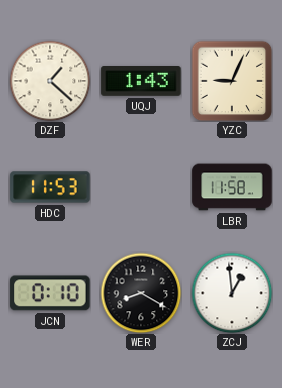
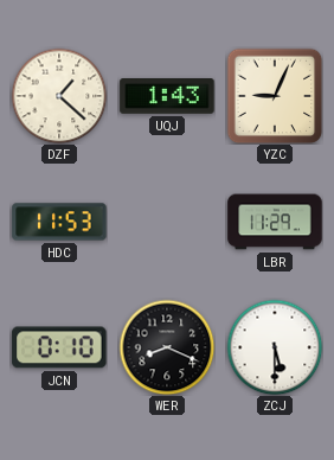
LBR: 11:58 -> 11:29
WER: 8:20 -> 8:19
ZCJ: 12:59 -> 5:30
